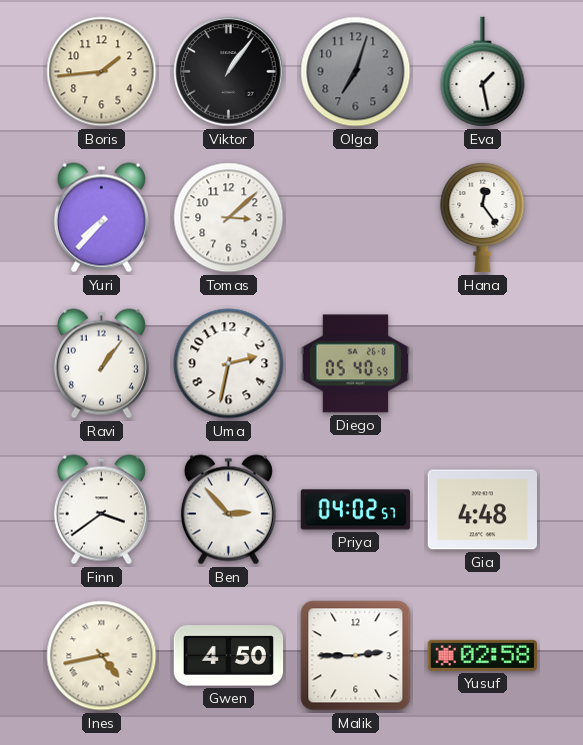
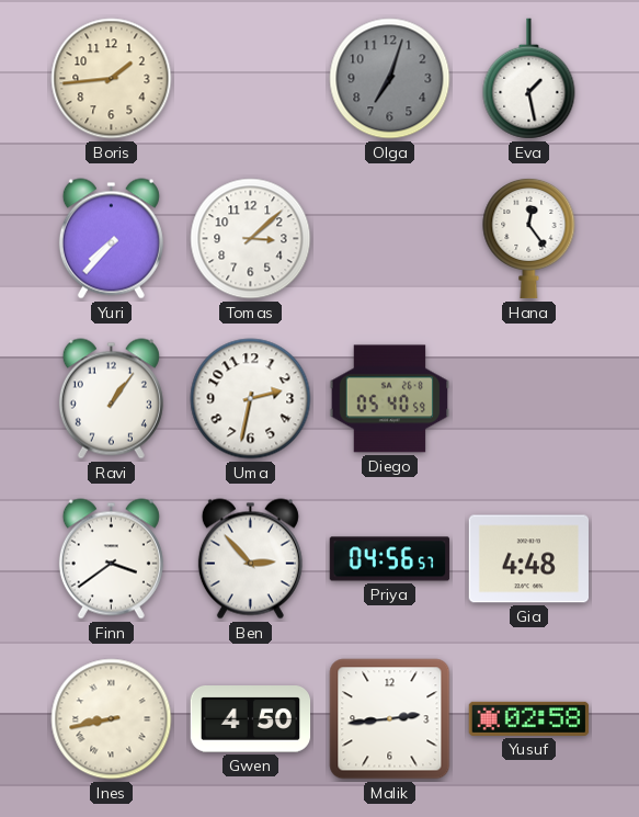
Viktor: 1:06 -> none
Priya: 04:02 -> 04:56
Ines: 4:43 -> 8:43
Malik: 2:45 -> 2:44
